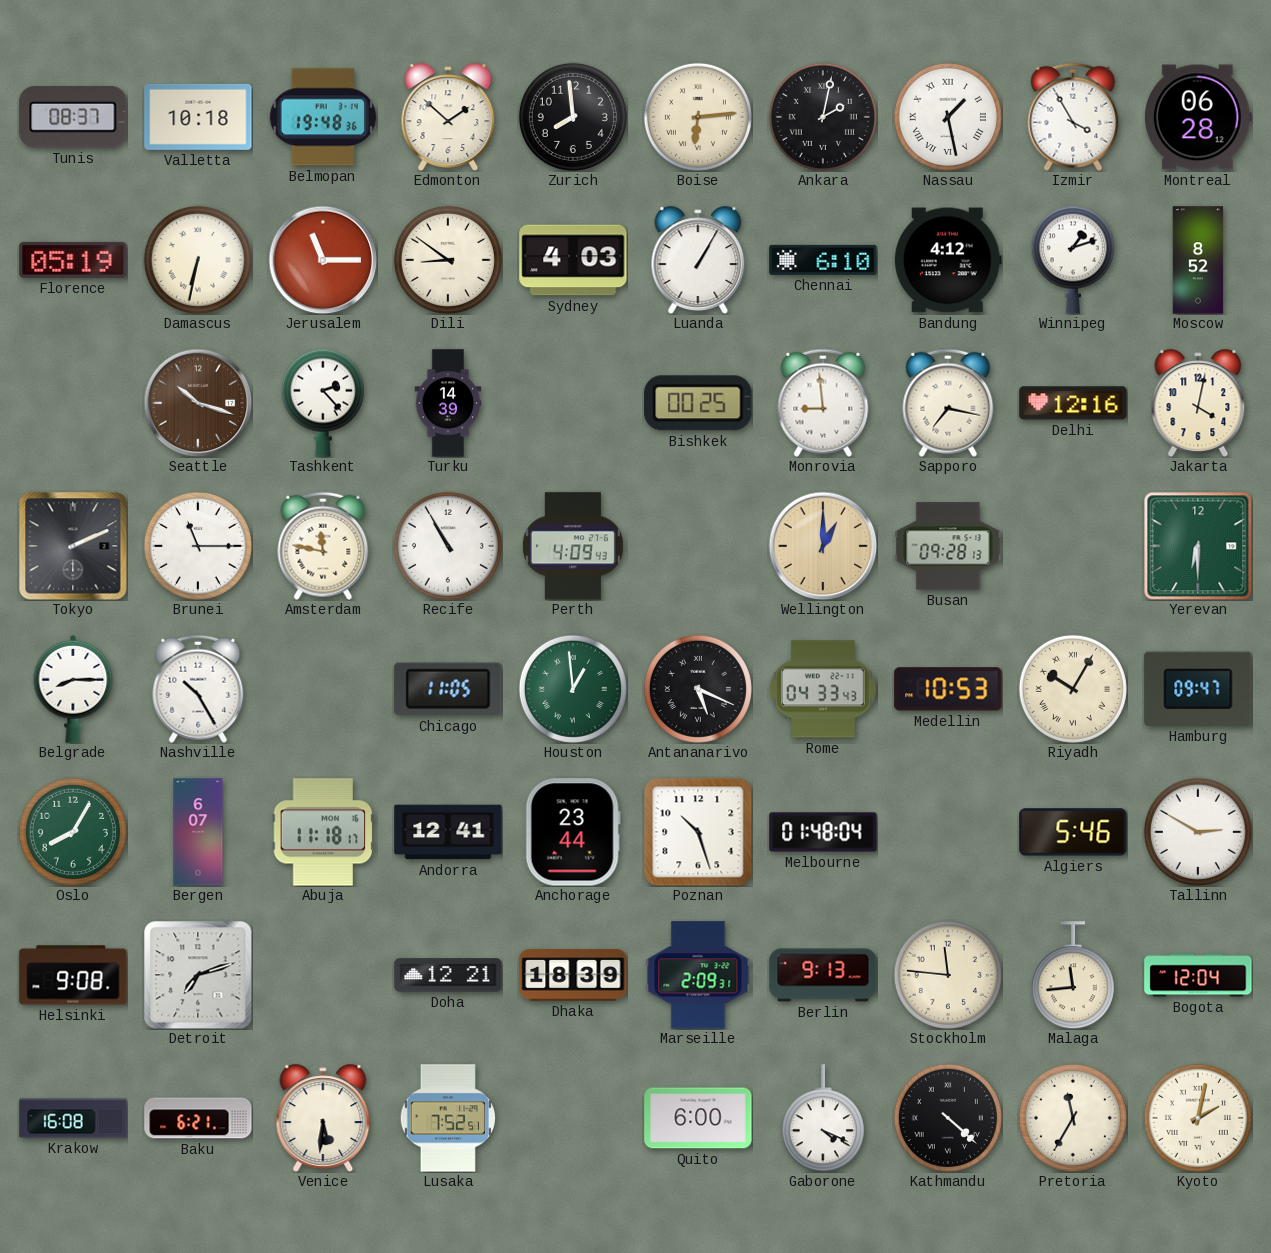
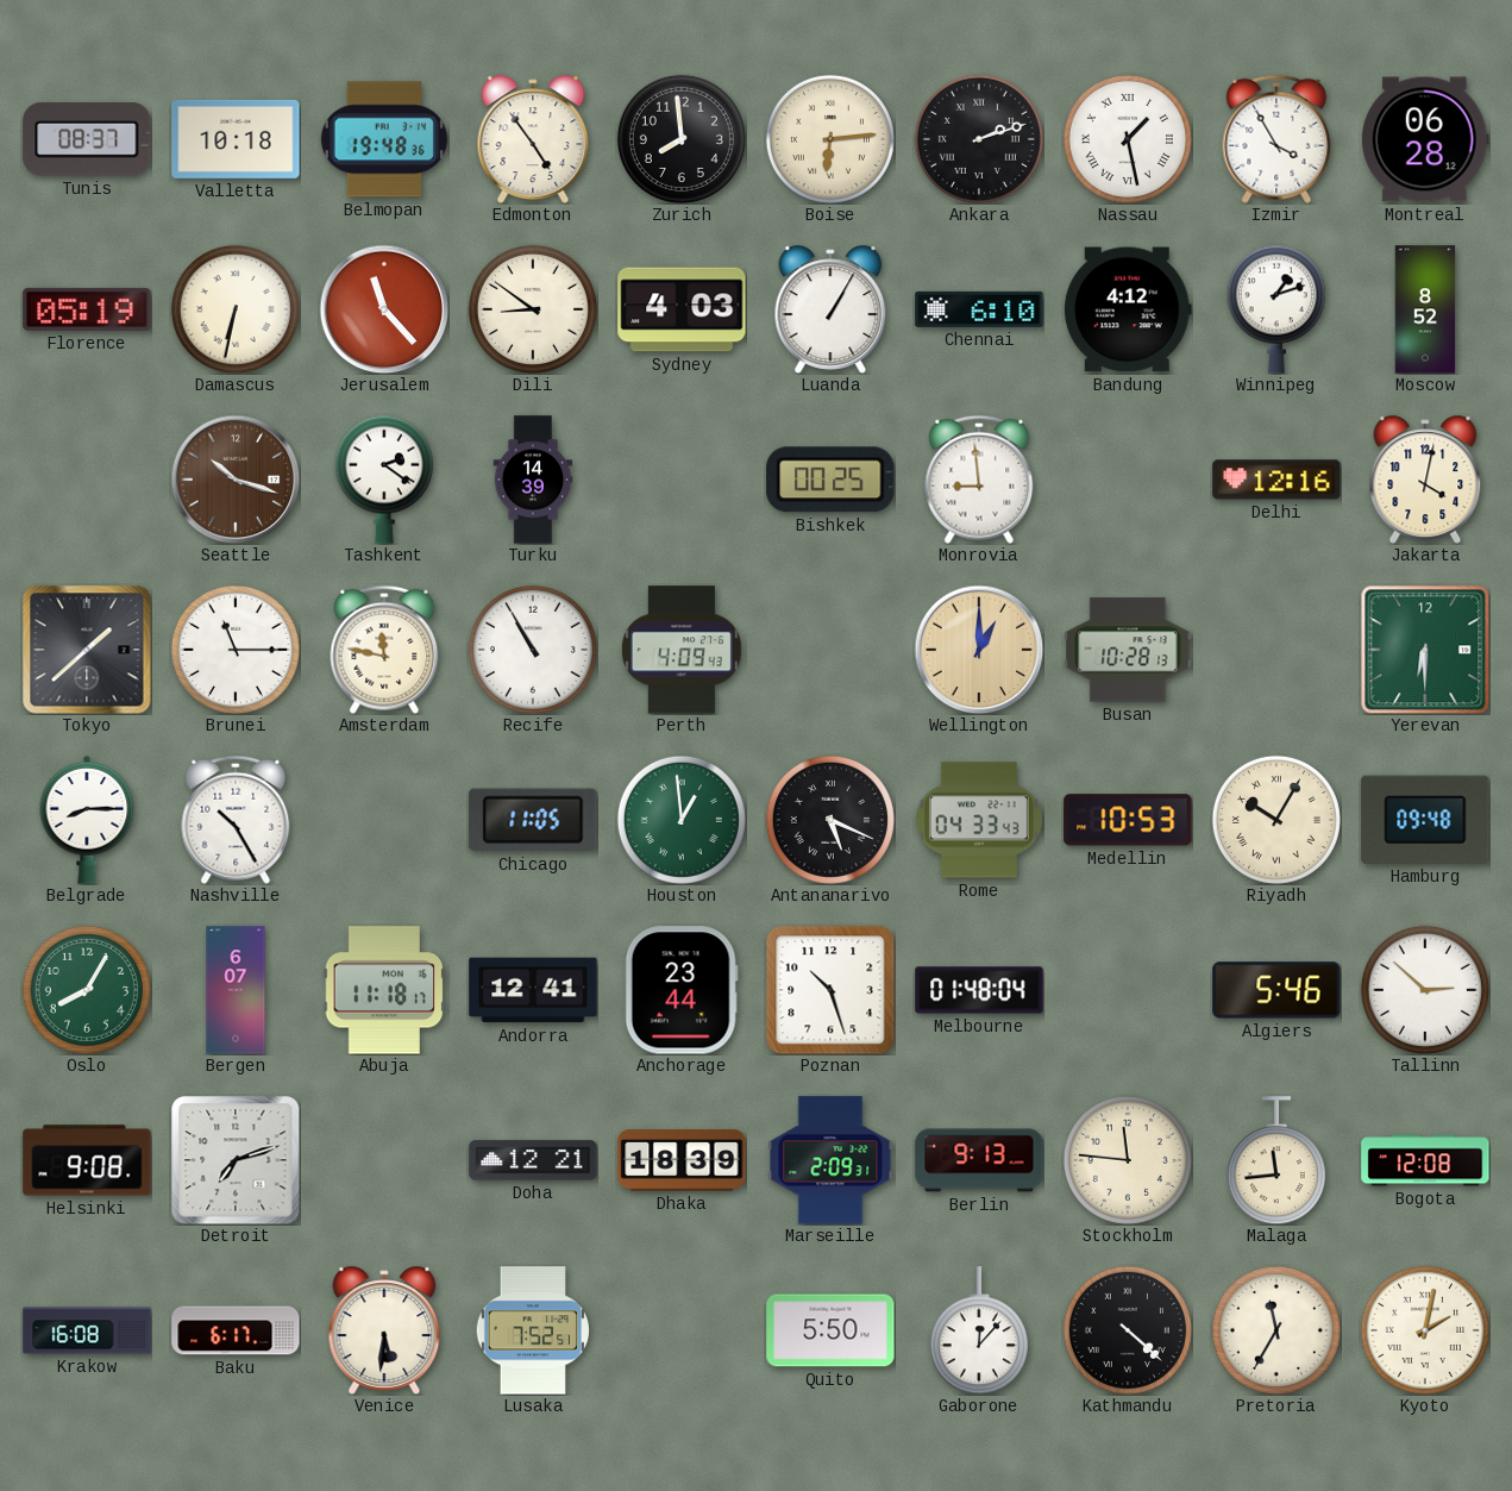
Edmonton: 1:52 -> 4:54
Ankara: 2:02 -> 2:12
Jerusalem: 11:15 -> 11:23
Tashkent: 2:23 -> 2:21
Sapporo: 7:17 -> none
Tokyo: 2:11 -> 1:38
Busan: 09:28 -> 10:28
Hamburg: 09:47 -> 09:48
Tallinn: 2:50 -> 2:52
Bogota: 12:04 -> 12:08
Baku: 6:21 -> 6:17
Quito: 6:00 -> 5:50
Gaborone: 4:19 -> 12:07
